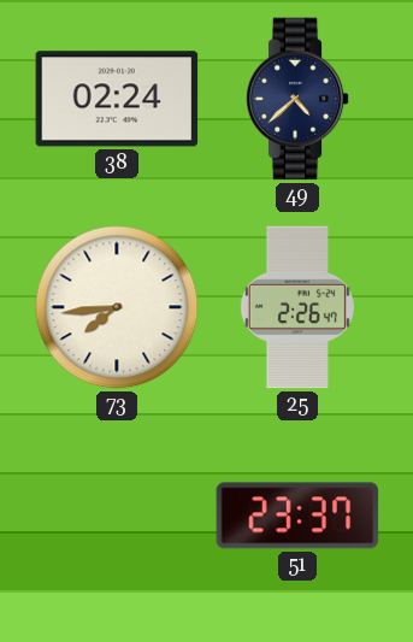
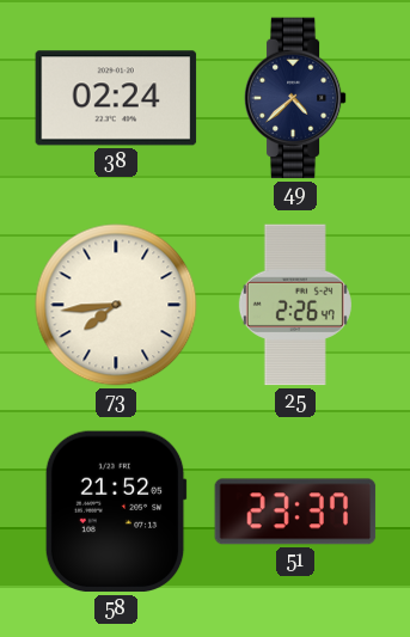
58: none -> 21:52
